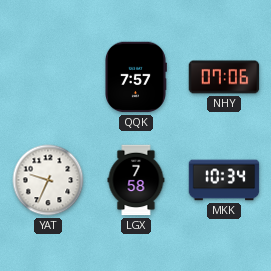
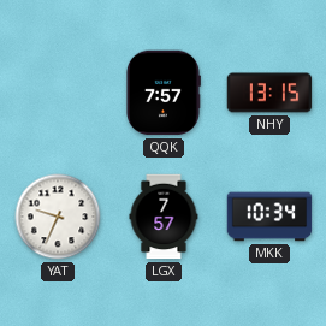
NHY: 07:06 -> 13:15
LGX: 7:58 -> 7:57
